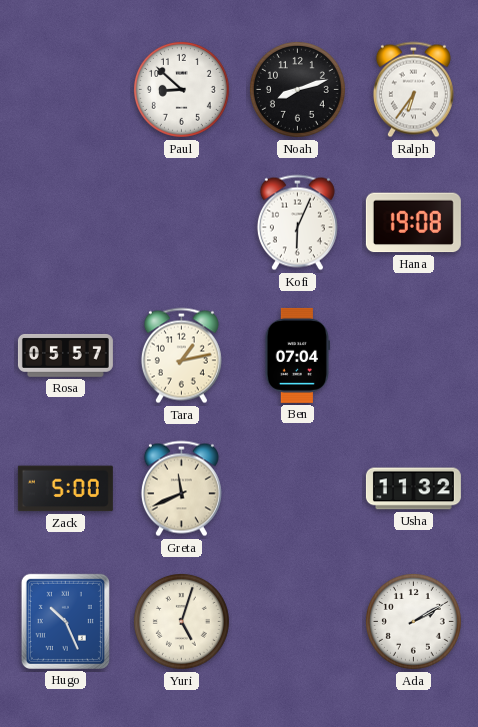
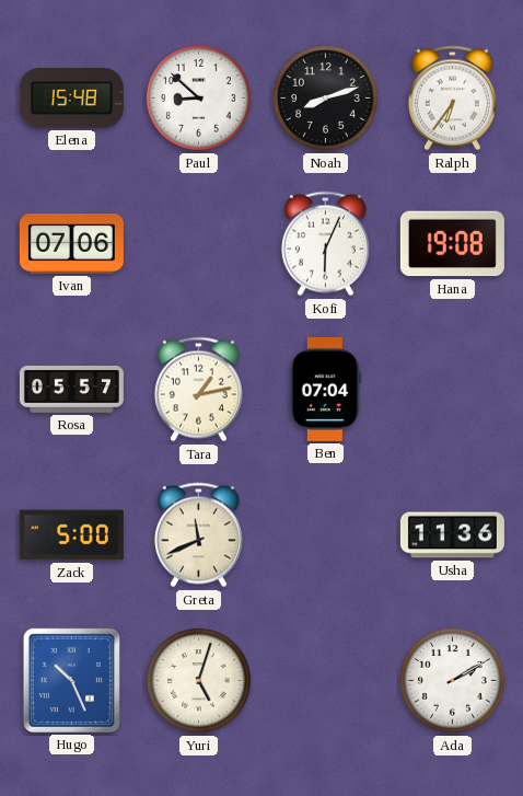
Elena: none -> 15:48
Ivan: none -> 07:06
Usha: 11:32 -> 11:36
